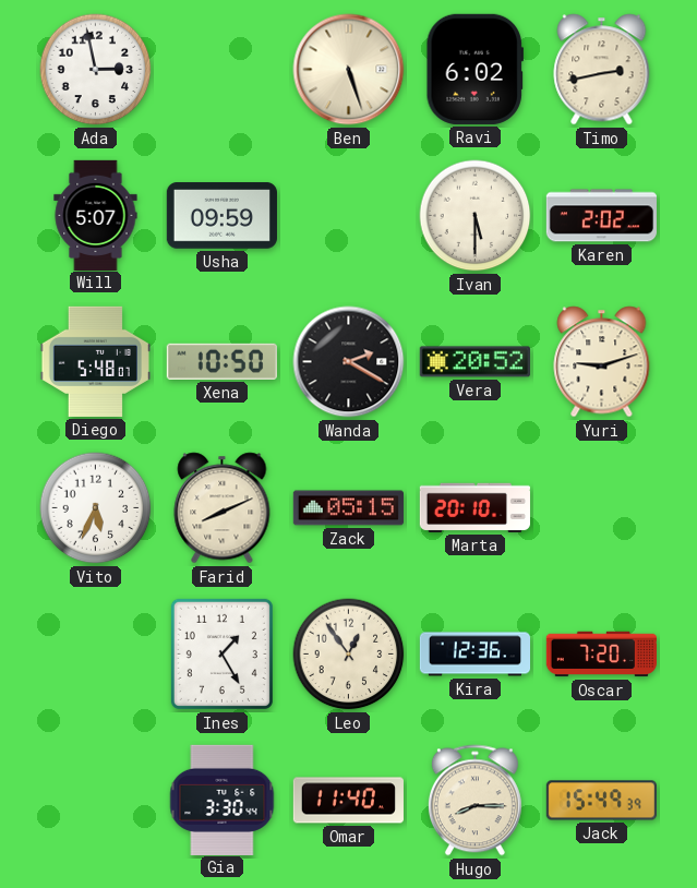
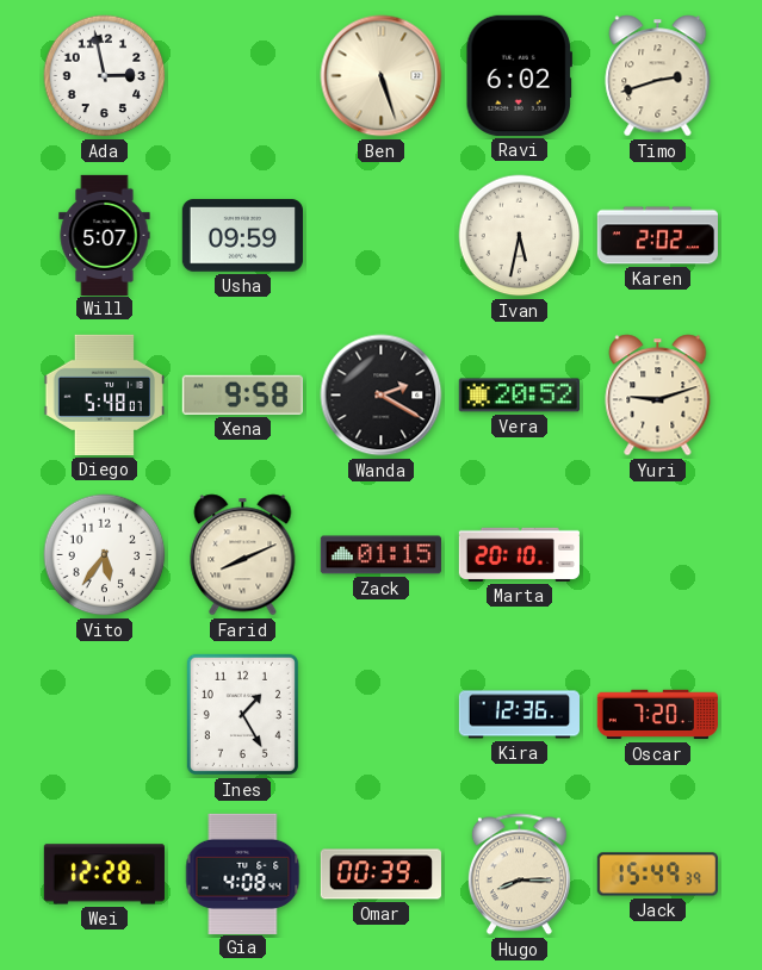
Timo: 2:43 -> 2:42
Ivan: 5:30 -> 5:32
Xena: 10:50 -> 9:58
Vito: 5:34 -> 5:36
Zack: 05:15 -> 01:15
Leo: 12:54 -> none
Wei: none -> 12:28
Gia: 3:30 -> 4:08
Omar: 11:40 -> 00:39
